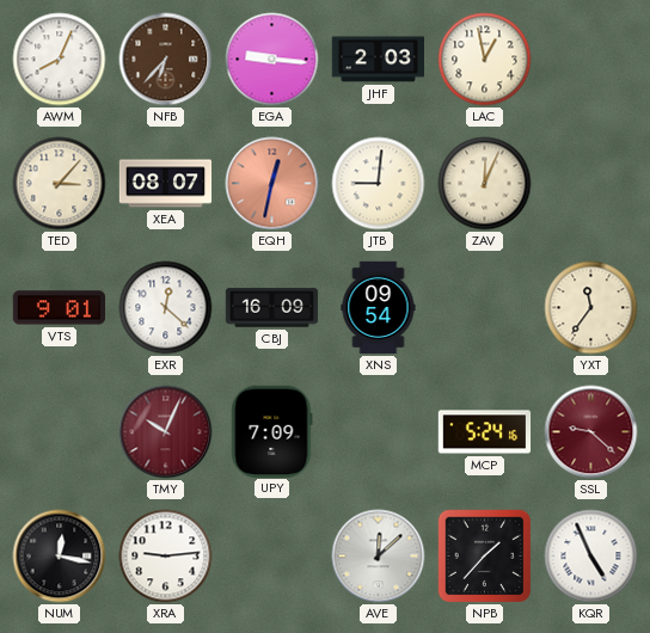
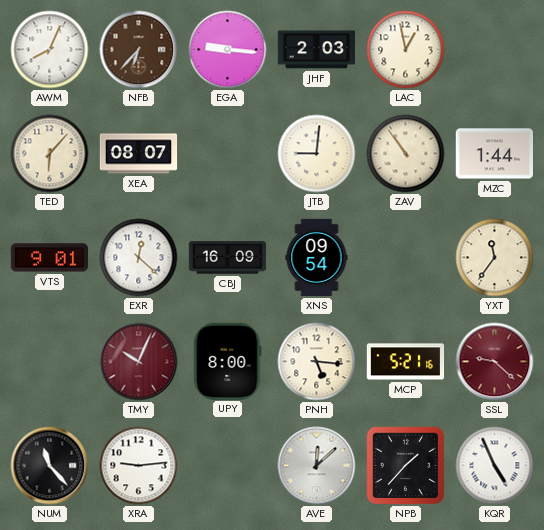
TED: 3:07 -> 6:07
EQH: 12:32 -> none
ZAV: 12:04 -> 10:54
MZC: none -> 1:44
UPY: 7:09 -> 8:00
PNH: none -> 5:16
MCP: 5:24 -> 5:21
NUM: 12:17 -> 11:23
